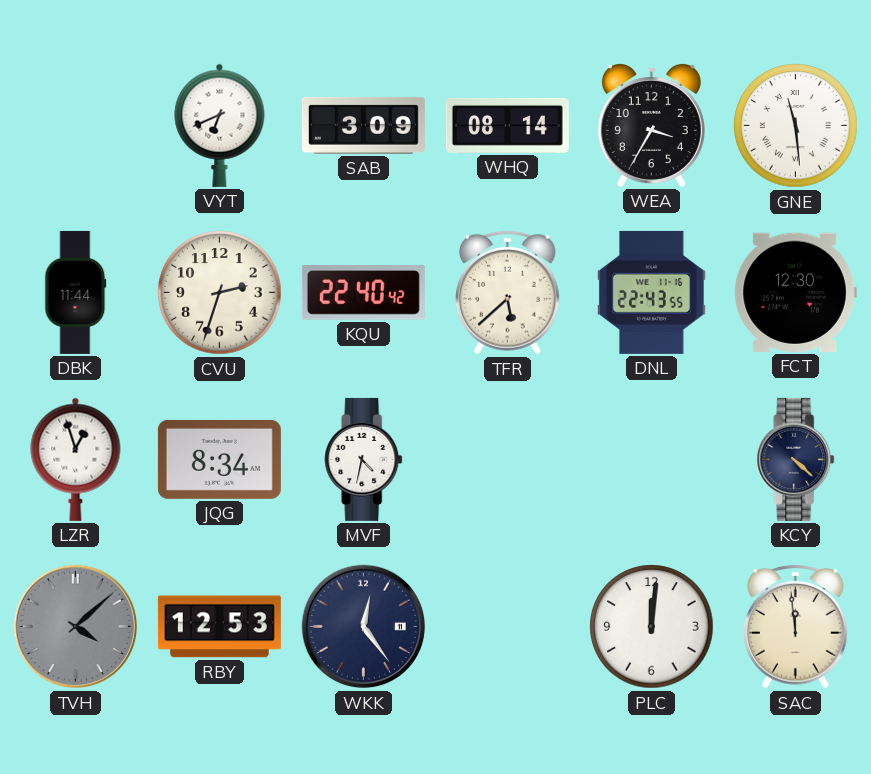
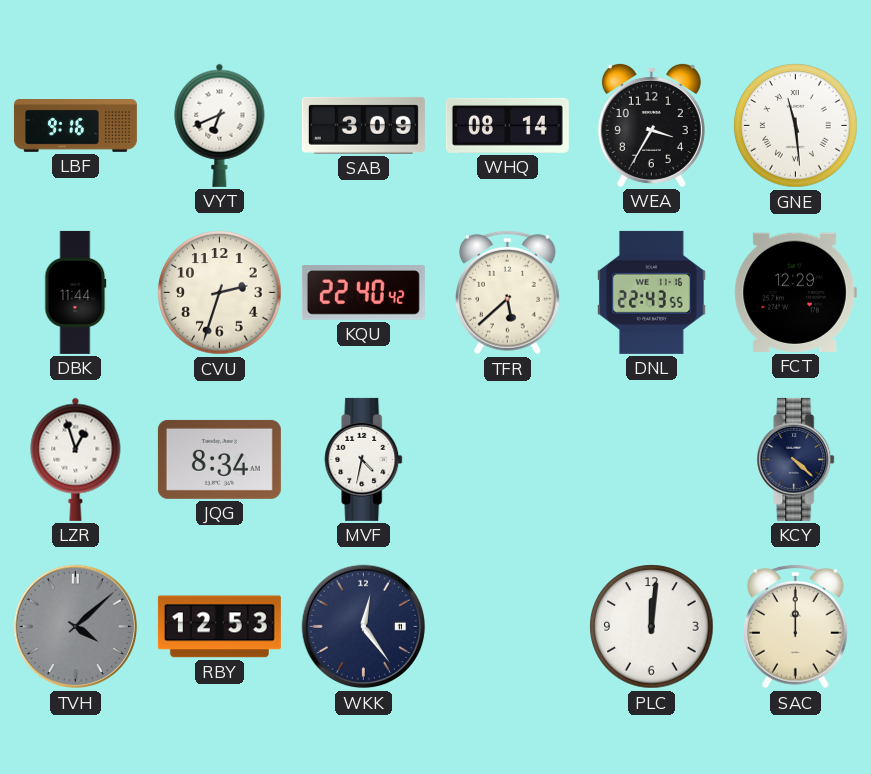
LBF: none -> 9:16
FCT: 12:30 -> 12:29
SAC: 11:59 -> 12:00
